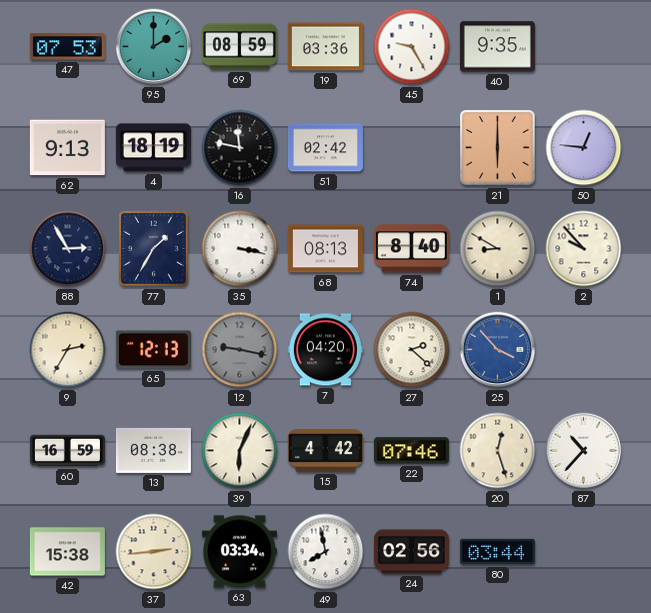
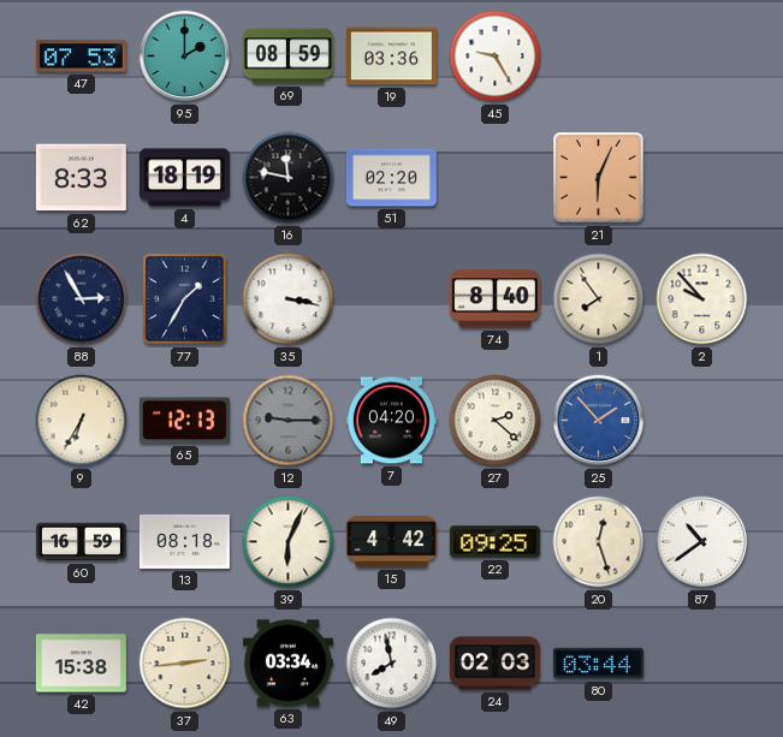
40: 9:35 -> none
62: 9:13 -> 8:33
51: 02:42 -> 02:20
21: 6:00 -> 6:04
50: 12:46 -> none
68: 08:13 -> none
1: 8:50 -> 7:54
9: 2:35 -> 6:35
12: 9:17 -> 9:15
25: 3:53 -> 1:53
13: 08:38 -> 08:18
22: 07:46 -> 09:25
87: 10:37 -> 10:39
24: 02:56 -> 02:03
